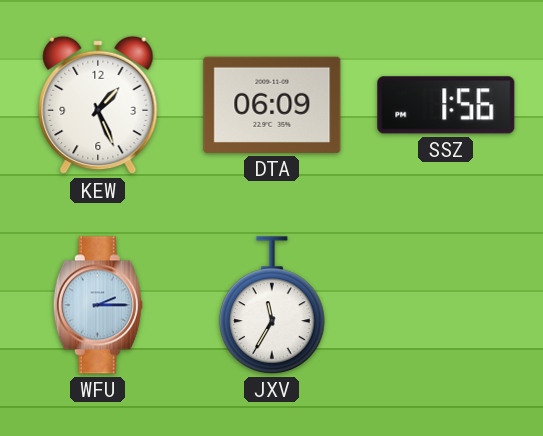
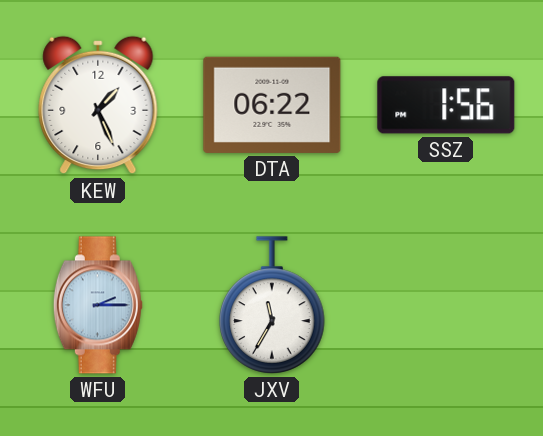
DTA: 06:09 -> 06:22
